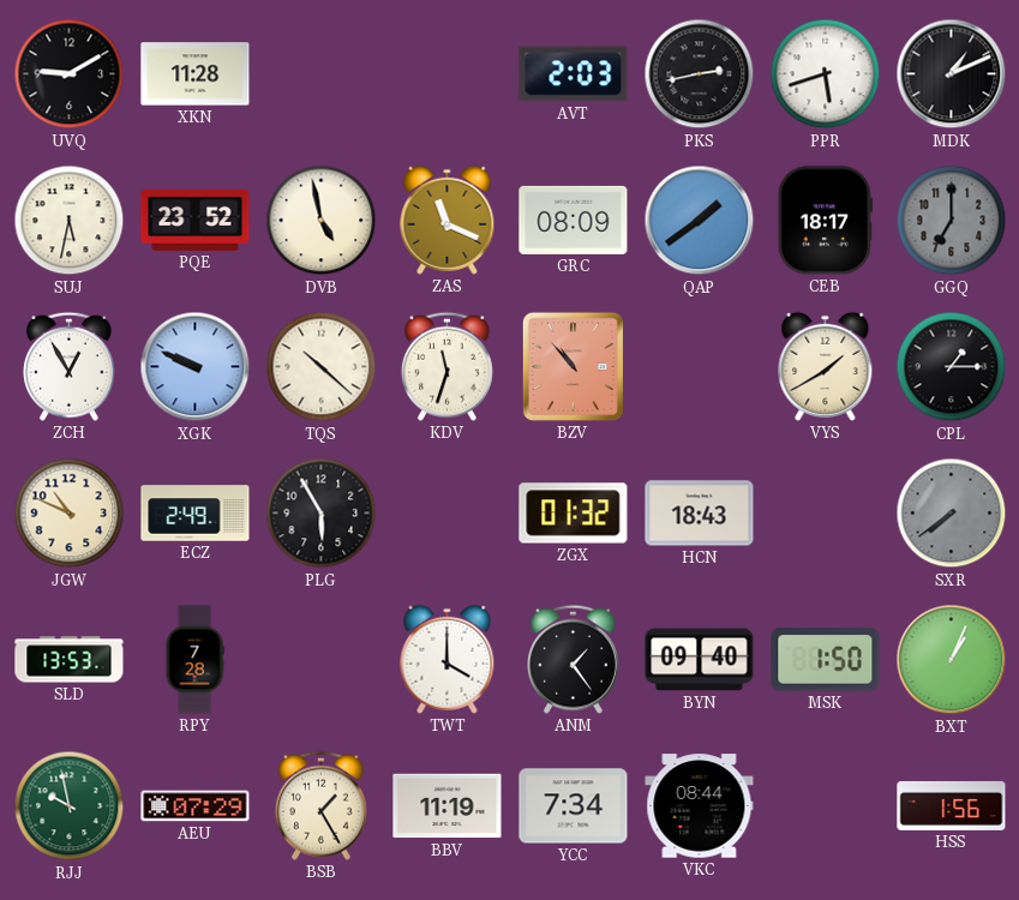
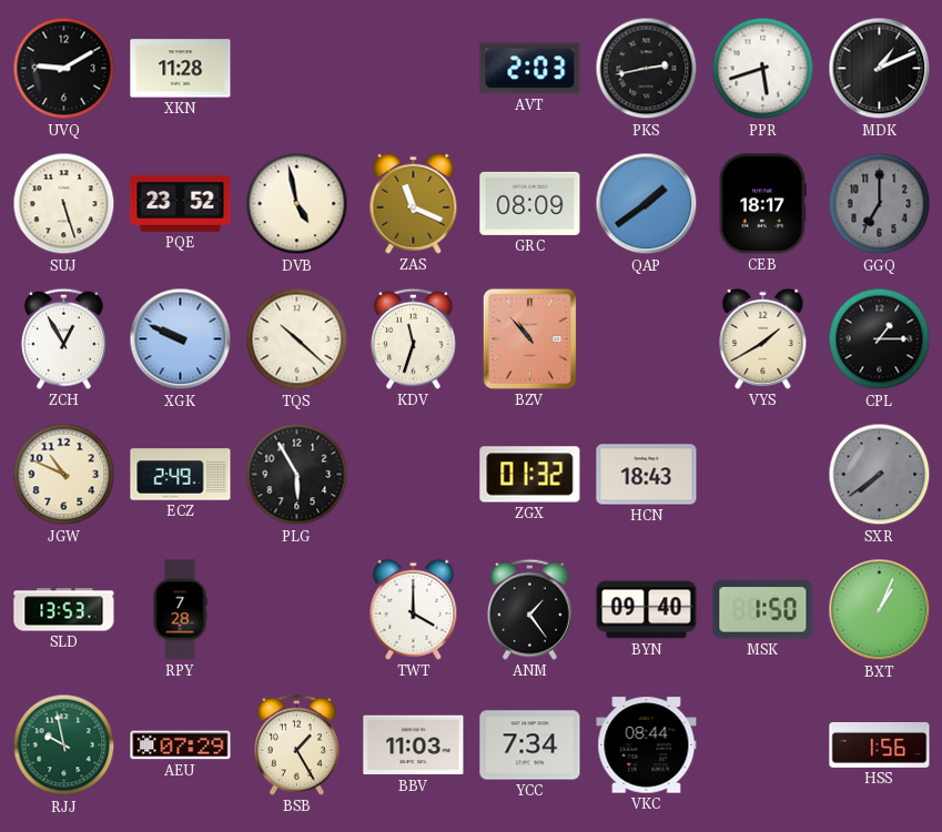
SUJ: 5:32 -> 5:27
BBV: 11:19 -> 11:03
